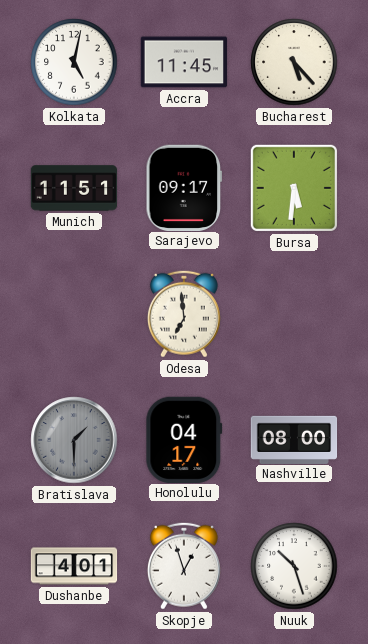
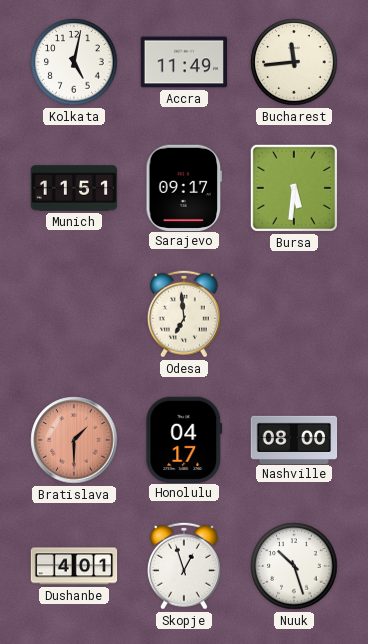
Accra: 11:45 -> 11:49
Bucharest: 5:23 -> 11:44
Bratislava dial: grey -> salmon
